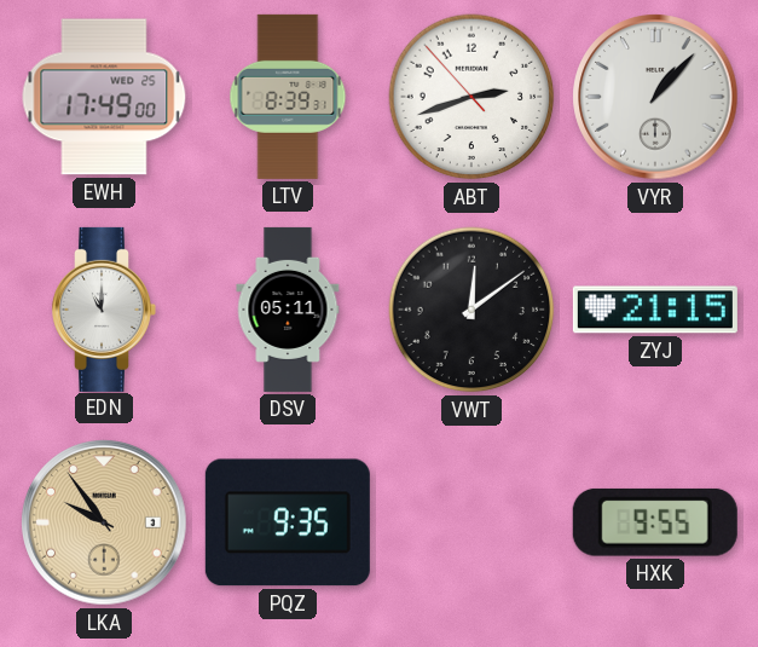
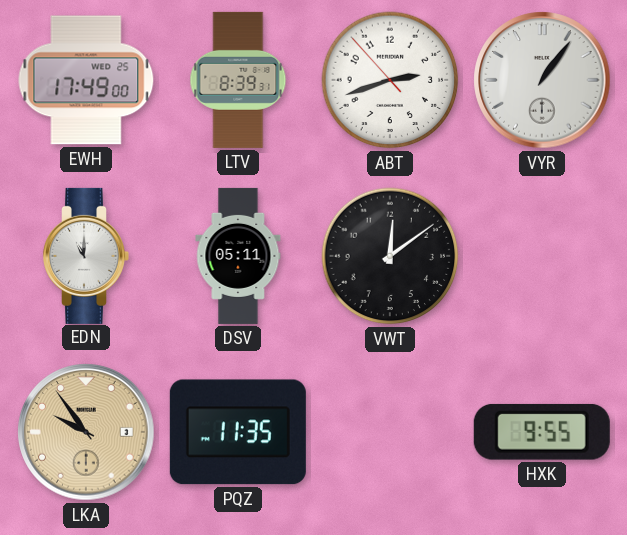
VYR: 1:07 -> 1:06
ZYJ: 21:15 -> none
PQZ: 9:35 -> 11:35
